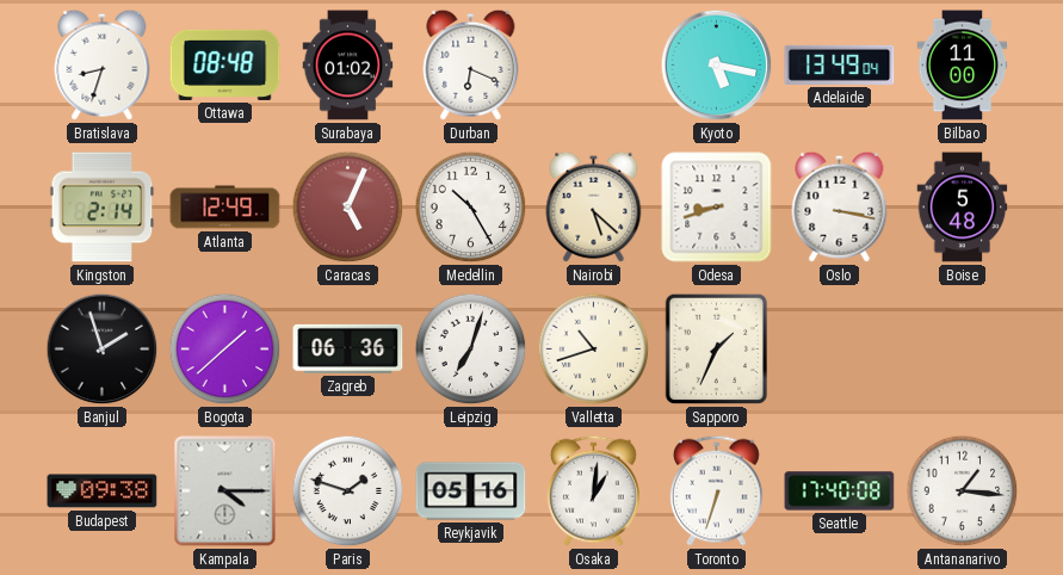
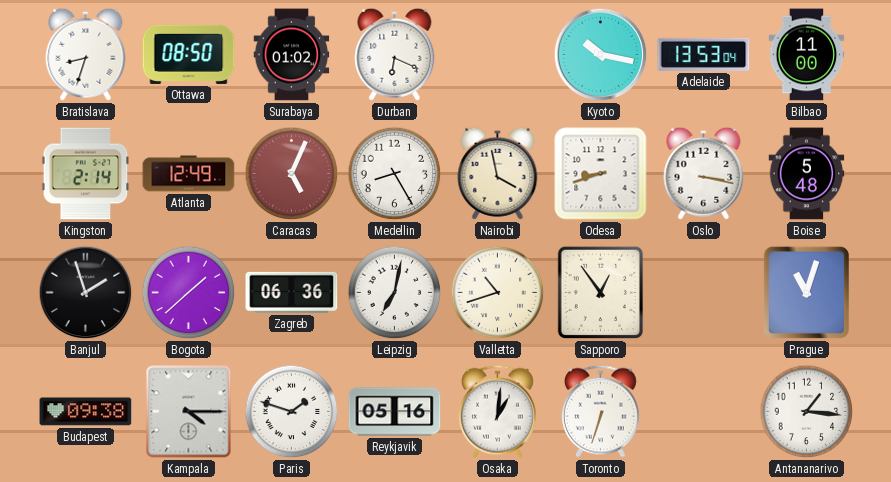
Ottawa: 08:48 -> 08:50
Kyoto: 5:17 -> 10:17
Adelaide: 13:49 -> 13:53
Medellin: 10:25 -> 8:25
Nairobi: 5:22 -> 3:58
Leipzig: 7:03 -> 7:02
Sapporo: 1:34 -> 12:54
Prague: none -> 11:03
Seattle: 17:40 -> none
